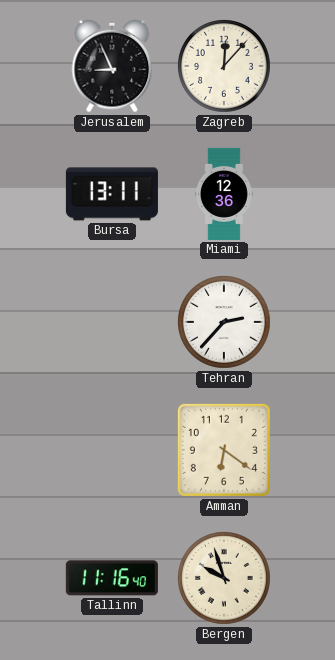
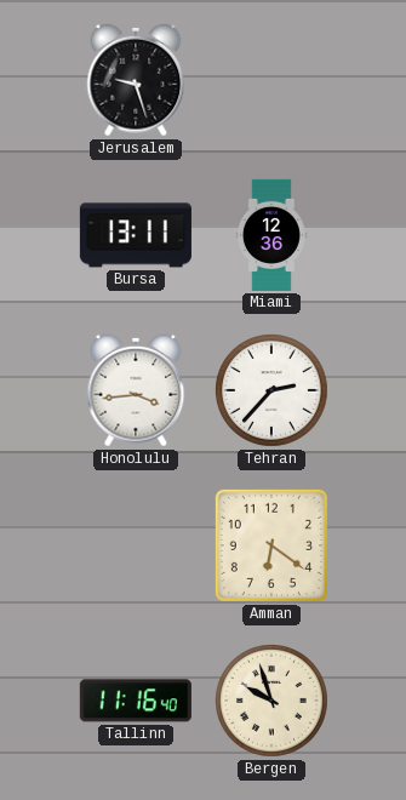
Jerusalem: 8:56 -> 9:27
Zagreb: 12:07 -> none
Honolulu: none -> 3:44
